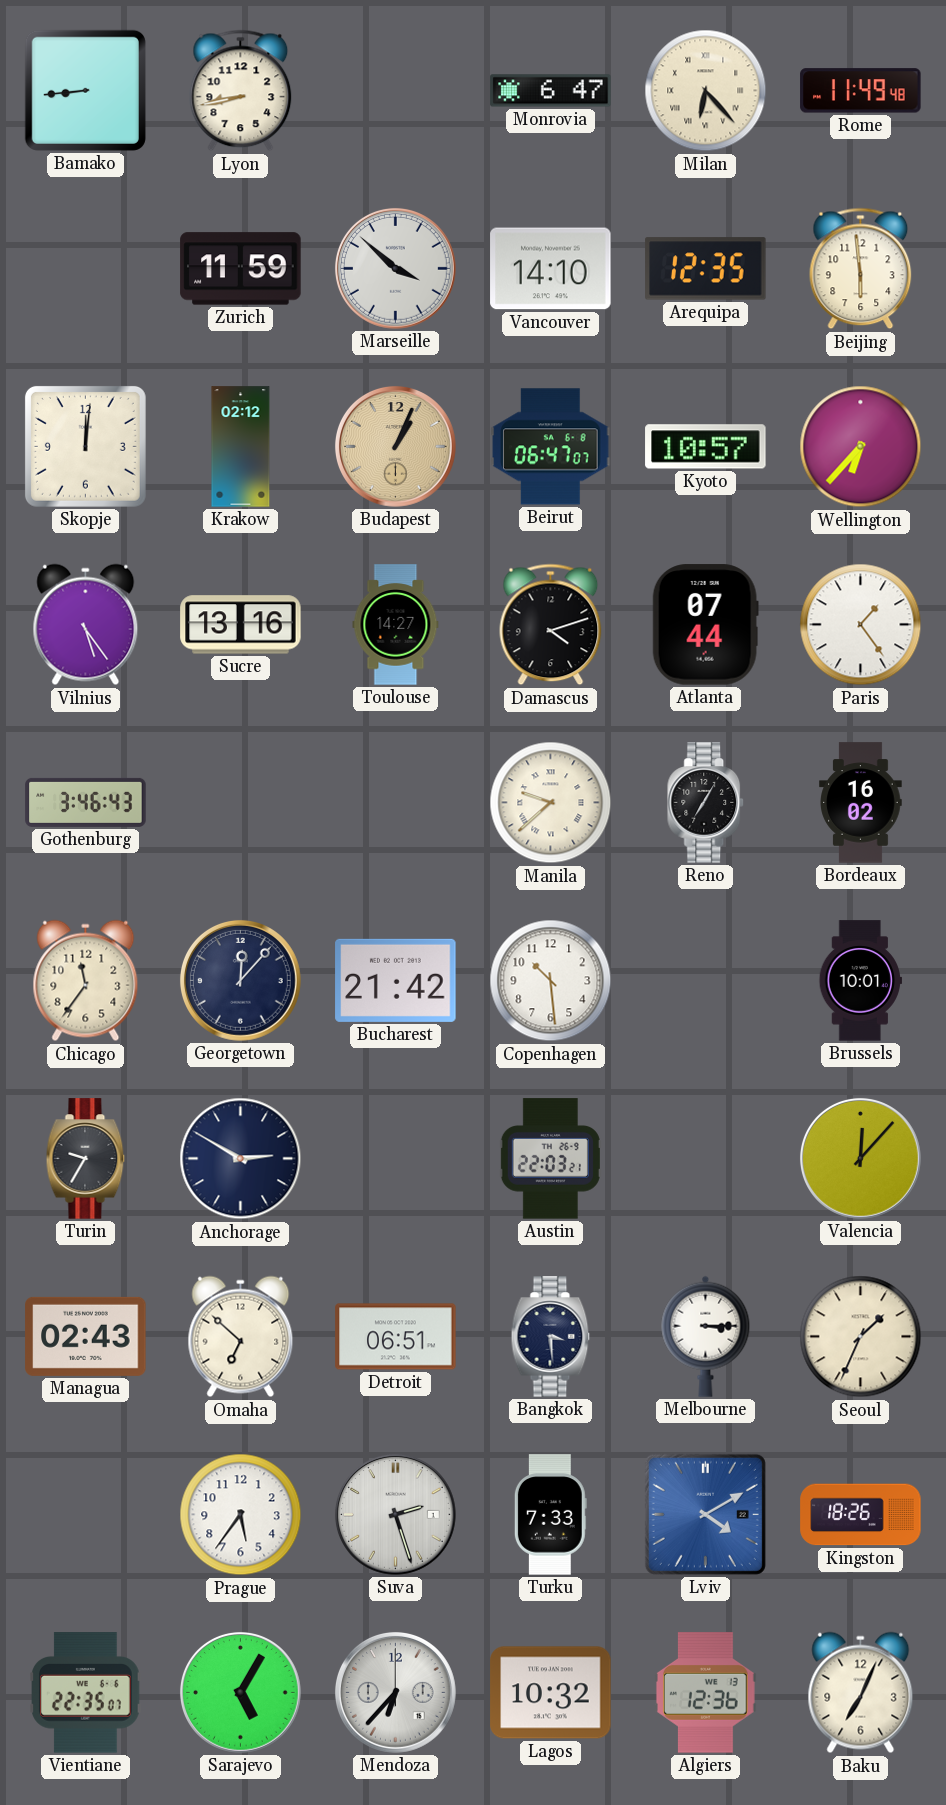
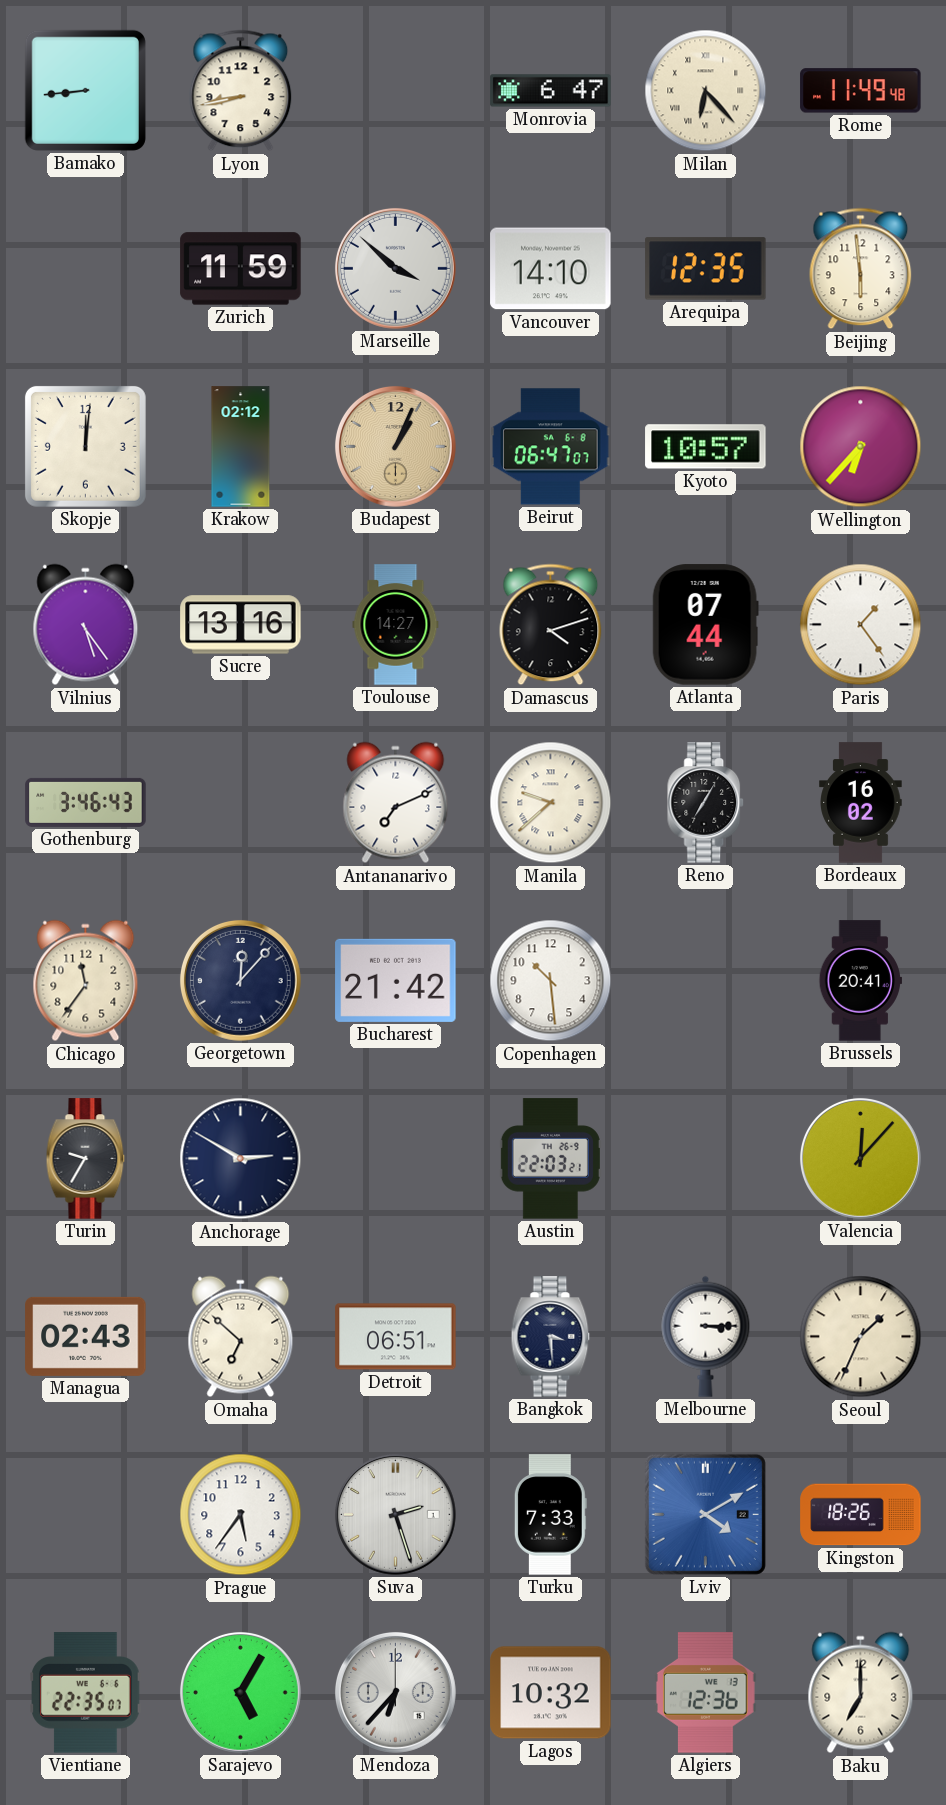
Antananarivo: none -> 7:11
Brussels: 10:01 -> 20:41
Baku: 7:04 -> 7:00
